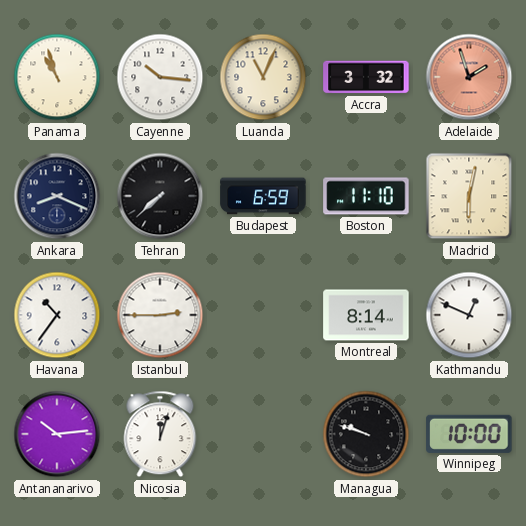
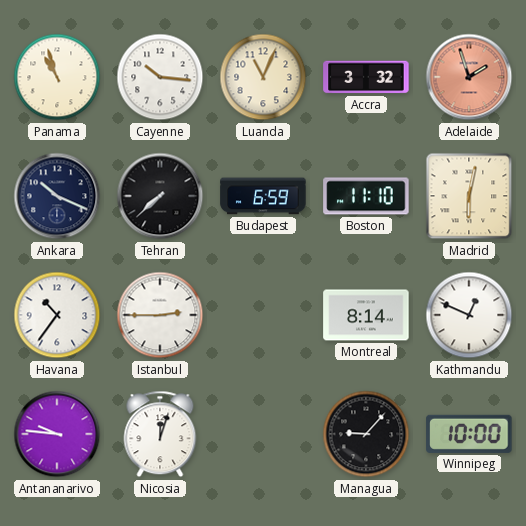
Ankara: 8:19 -> 10:19
Antananarivo: 10:14 -> 9:46
Managua: 9:48 -> 9:07
